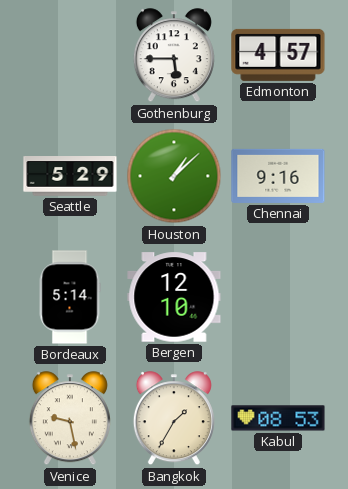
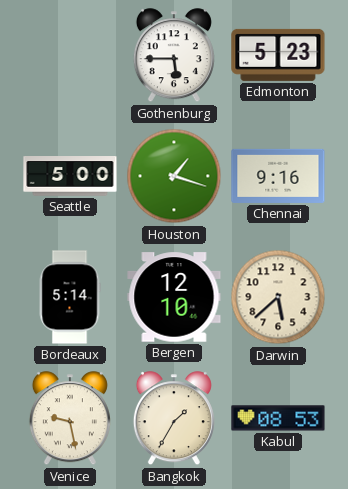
Edmonton: 4:57 -> 5:23
Seattle: 5:29 -> 5:00
Houston: 1:08 -> 1:18
Darwin: none -> 5:38
